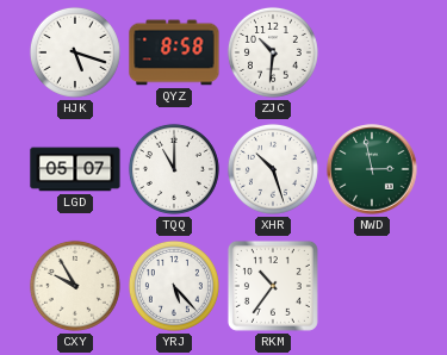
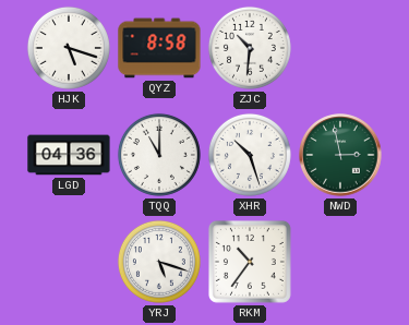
LGD: 05:07 -> 04:36
CXY: 9:55 -> none
YRJ: 5:23 -> 5:18
